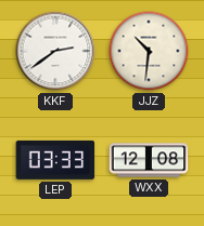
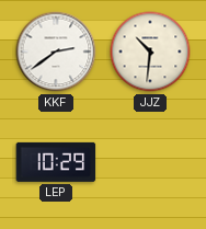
LEP: 03:33 -> 10:29
WXX: 12:08 -> none
